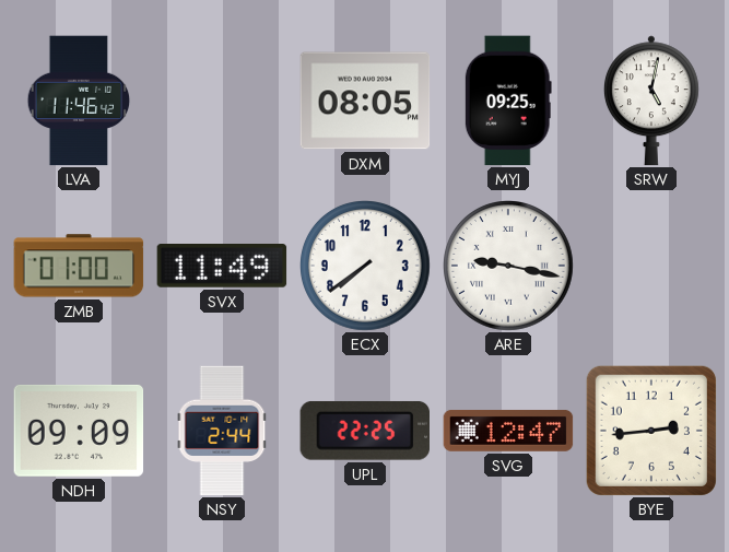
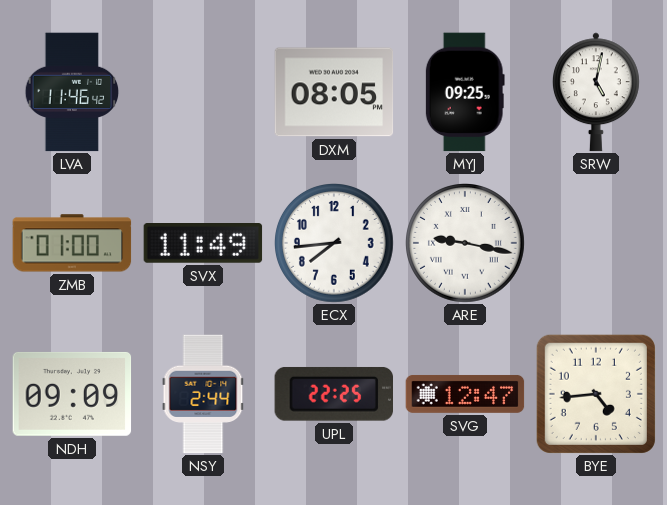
ECX: 7:39 -> 7:44
BYE: 2:44 -> 4:44
